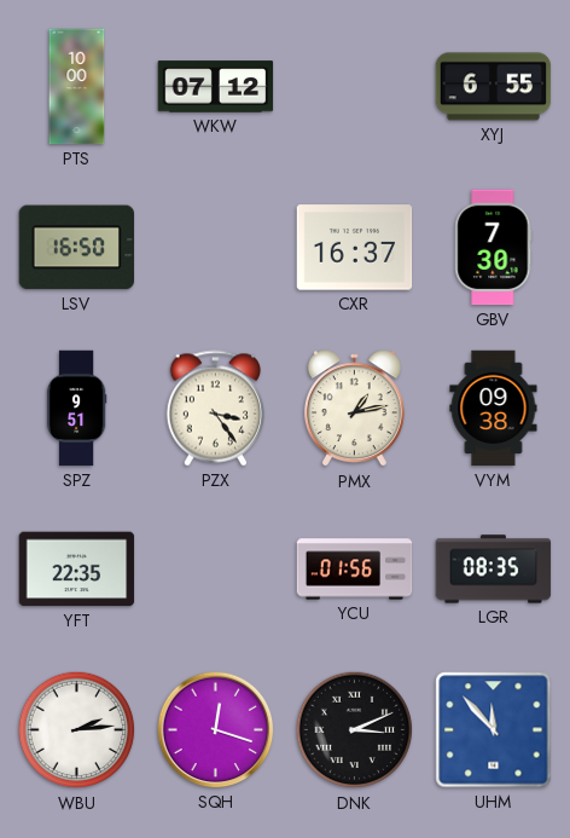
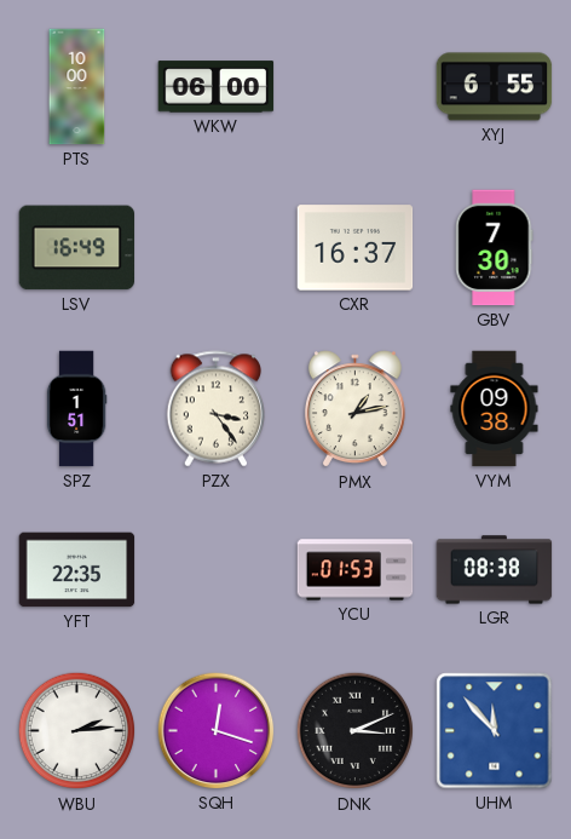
WKW: 07:12 -> 06:00
LSV: 16:50 -> 16:49
SPZ: 9:51 -> 1:51
YCU: 01:56 -> 01:53
LGR: 08:35 -> 08:38
